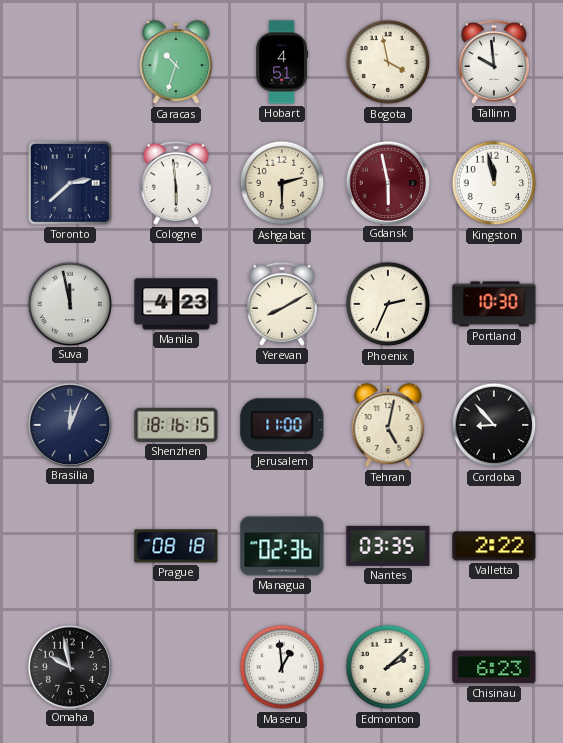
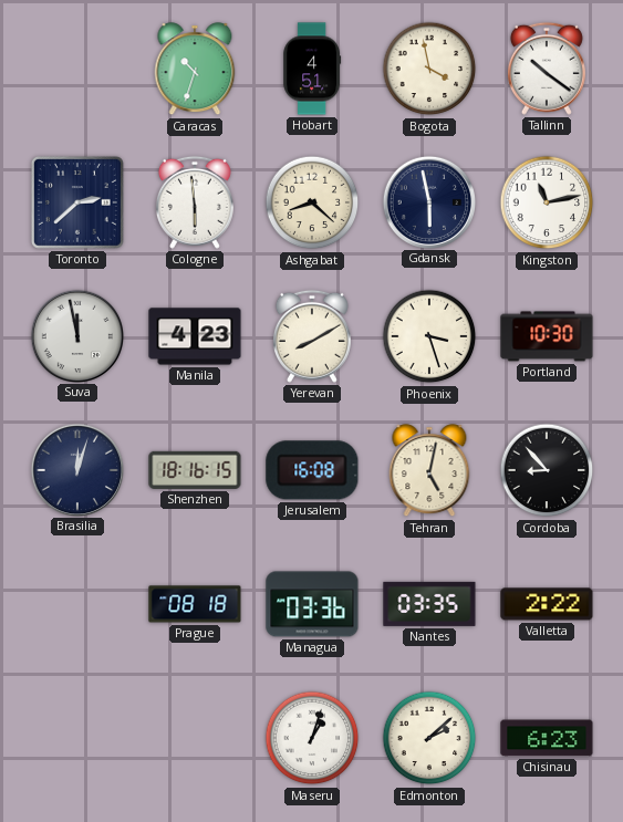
Tallinn: 9:59 -> 10:21
Ashgabat: 2:30 -> 8:22
Gdansk dial: burgundy -> navy
Kingston: 11:58 -> 11:13
Phoenix: 2:34 -> 3:27
Brasilia: 12:04 -> 12:03
Jerusalem: 11:00 -> 16:08
Managua: 02:36 -> 03:36
Omaha: 9:58 -> none
Maseru: 12:59 -> 1:03
